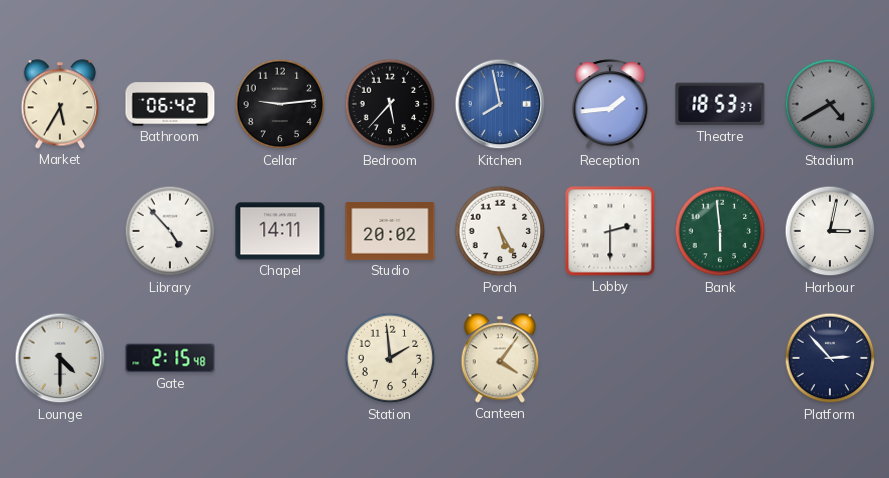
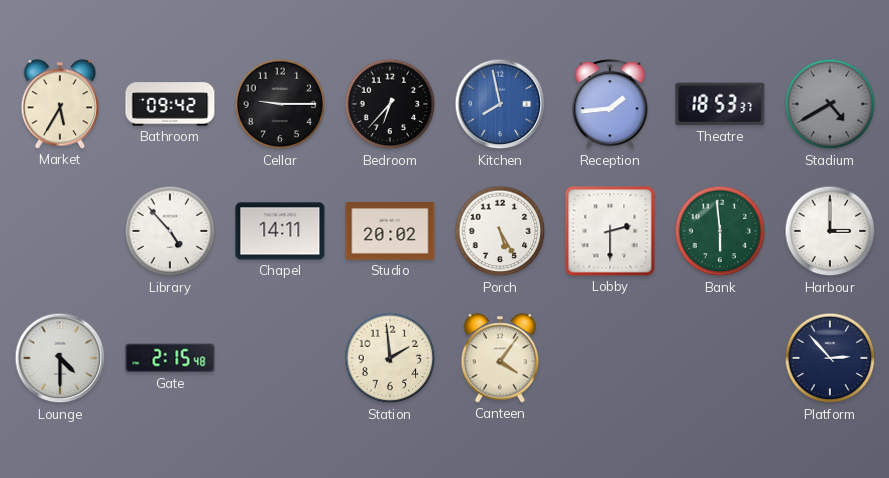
Bathroom: 06:42 -> 09:42
Cellar: 9:14 -> 9:15
Bedroom: 5:37 -> 6:37
Harbour: 3:02 -> 3:00
